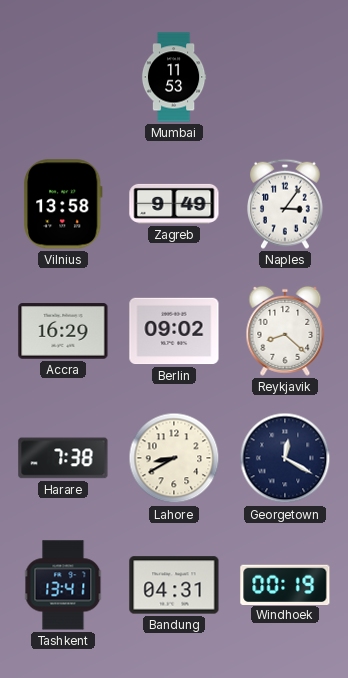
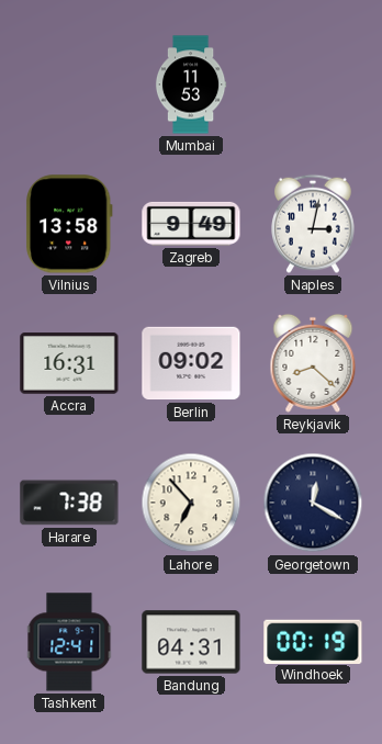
Naples: 3:06 -> 3:02
Accra: 16:29 -> 16:31
Lahore: 8:40 -> 6:53
Tashkent: 13:41 -> 12:41
